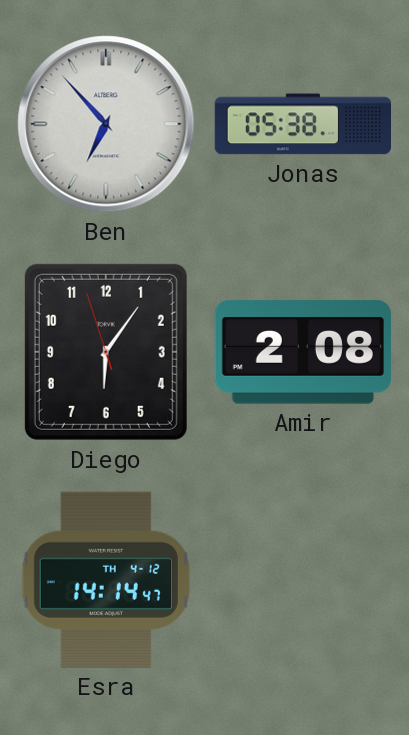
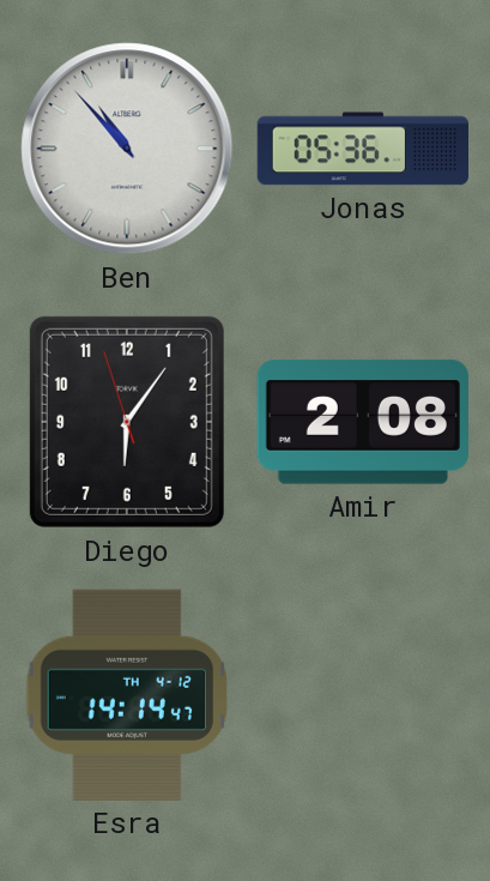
Ben: 6:53 -> 10:53
Jonas: 05:38 -> 05:36
